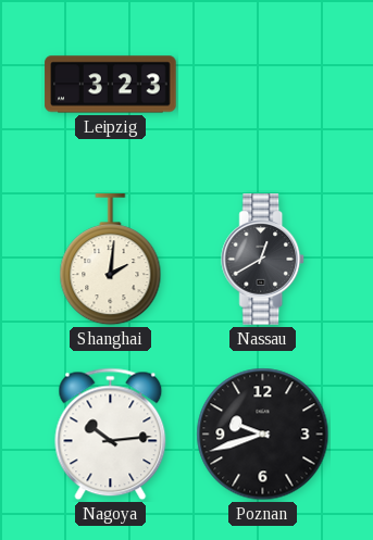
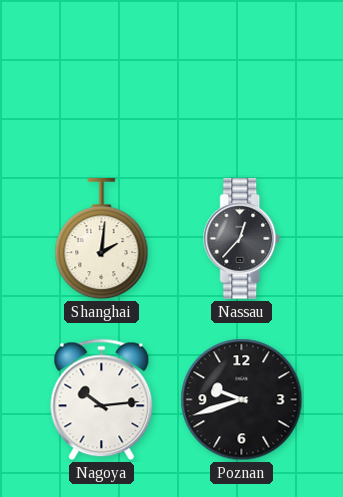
Leipzig: 3:23 -> none
Nassau: 12:40 -> 12:37
